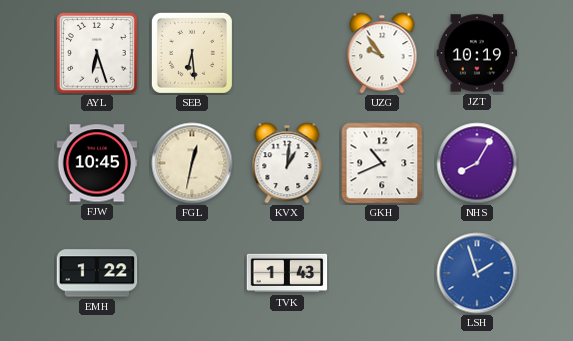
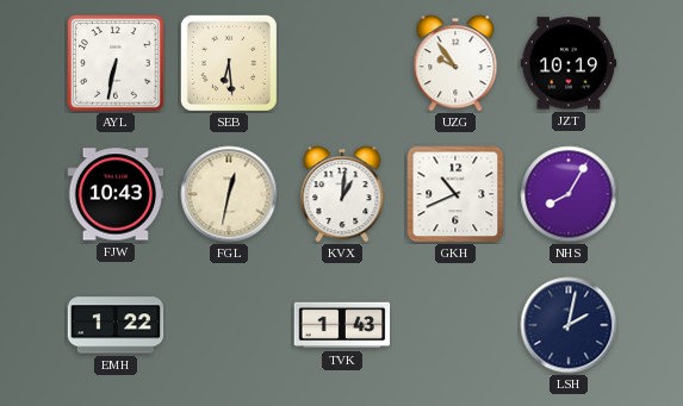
AYL: 6:27 -> 6:32
FJW: 10:45 -> 10:43
LSH: 1:57 -> 2:02
LSH dial: blue -> navy
